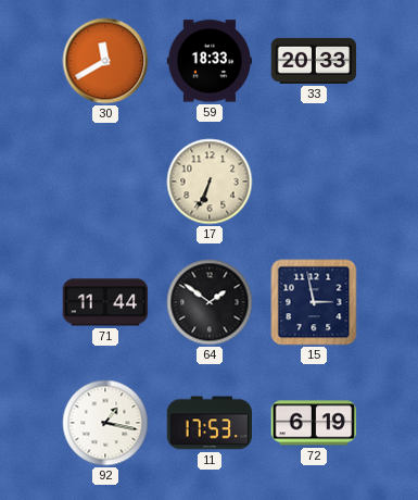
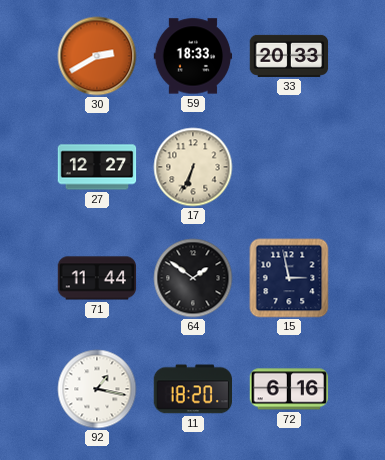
30: 11:40 -> 2:40
27: none -> 12:27
11: 17:53 -> 18:20
72: 6:19 -> 6:16
